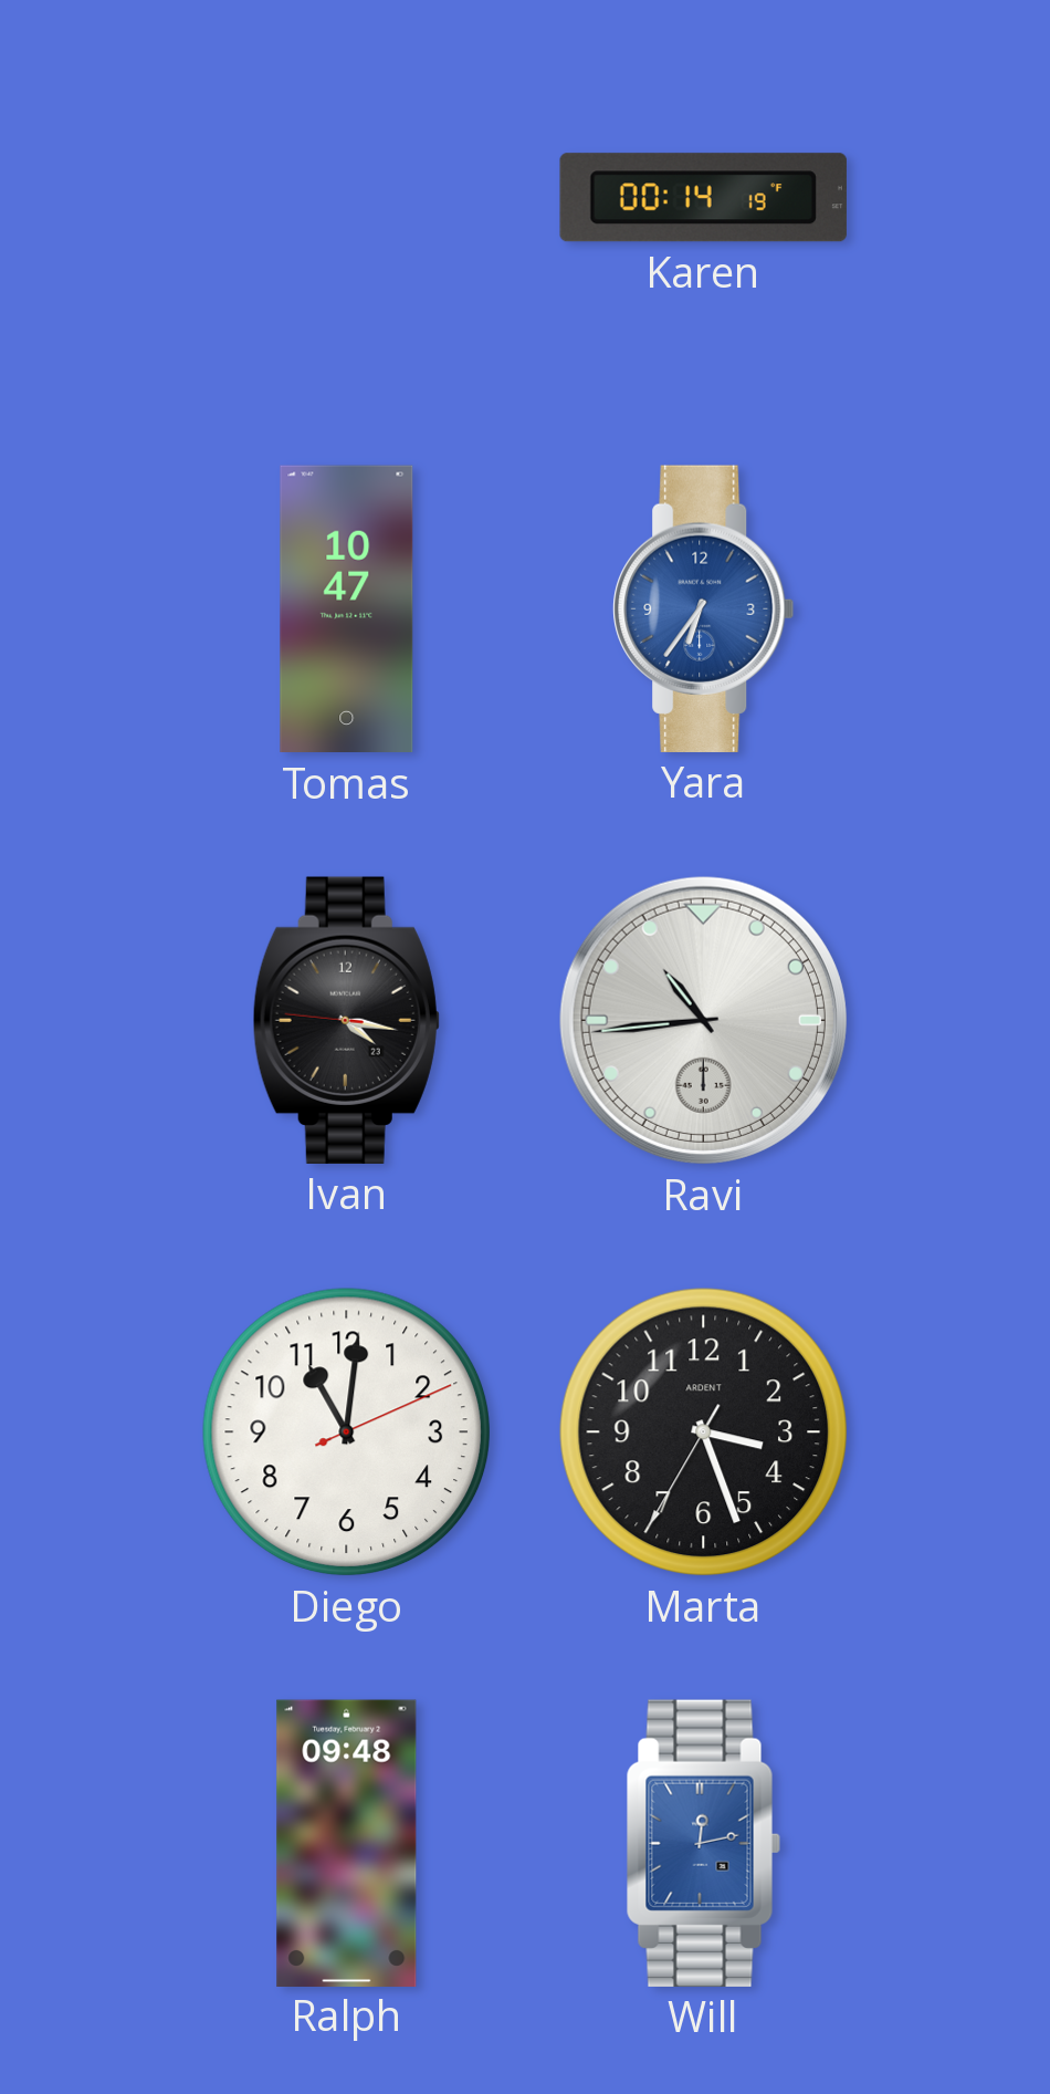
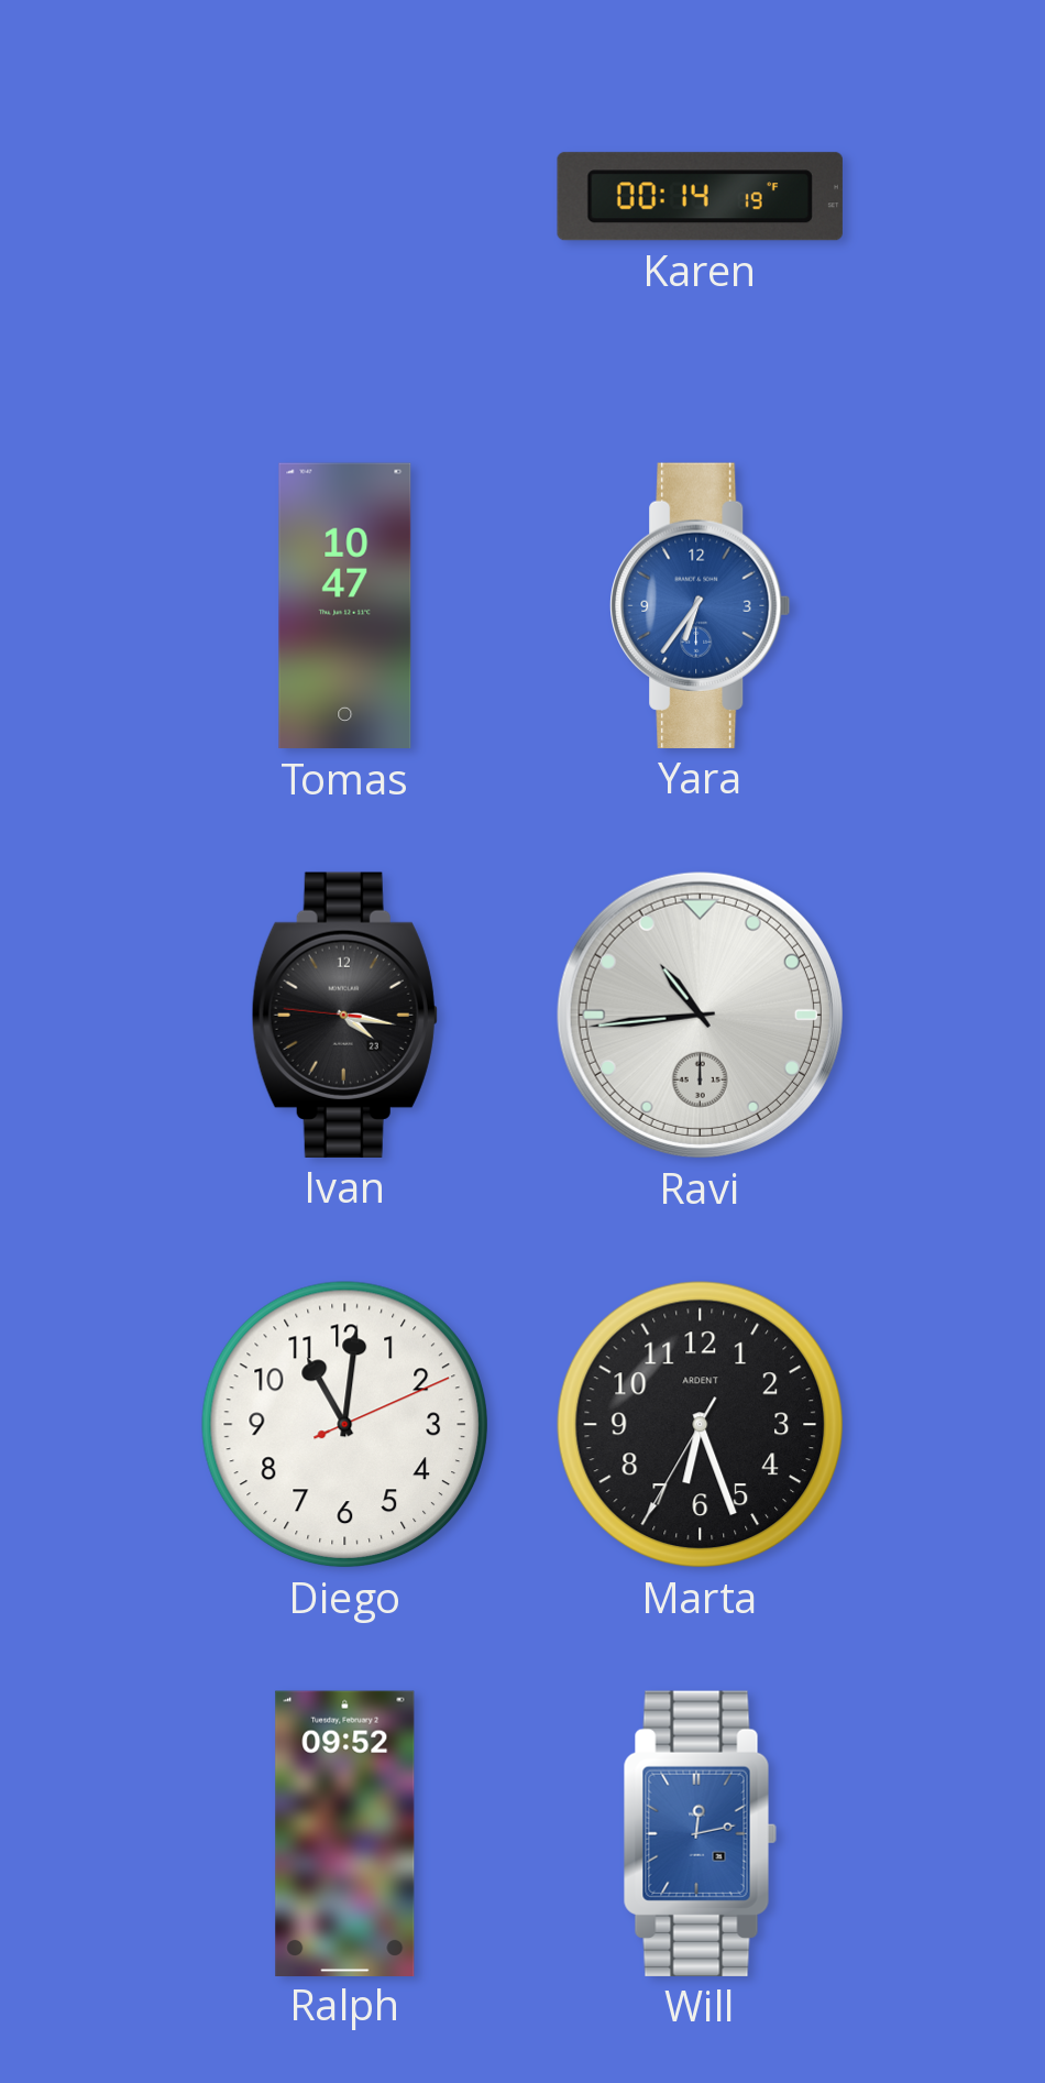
Marta: 3:26 -> 6:26
Ralph: 09:48 -> 09:52
